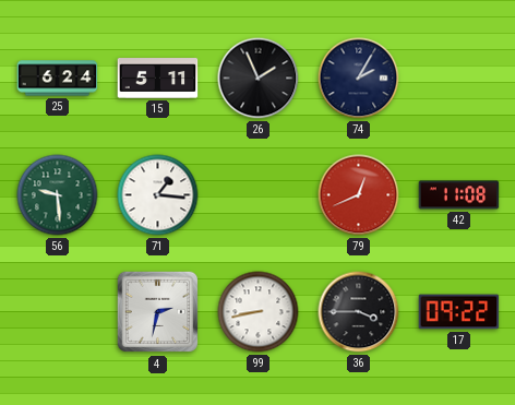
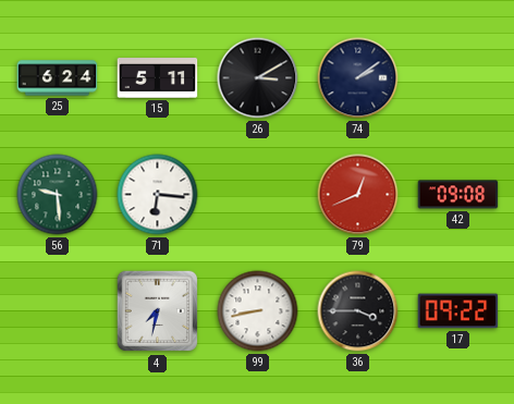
26: 1:56 -> 3:10
74: 2:05 -> 2:09
71: 1:16 -> 6:16
42: 11:08 -> 09:08
4: 2:32 -> 7:32
